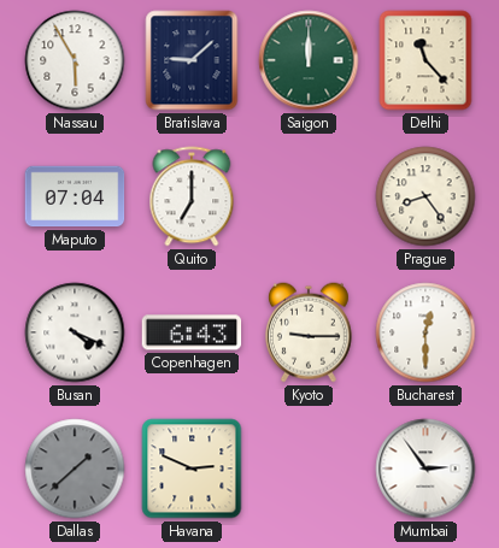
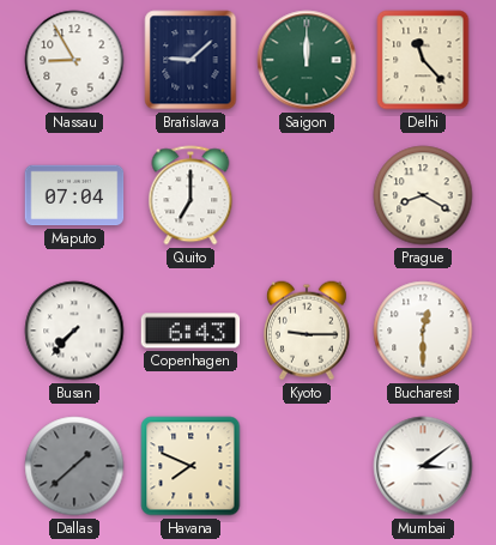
Nassau: 5:55 -> 8:55
Prague: 8:24 -> 8:20
Busan: 4:19 -> 7:37
Havana: 2:49 -> 7:49
Mumbai: 2:54 -> 3:09
